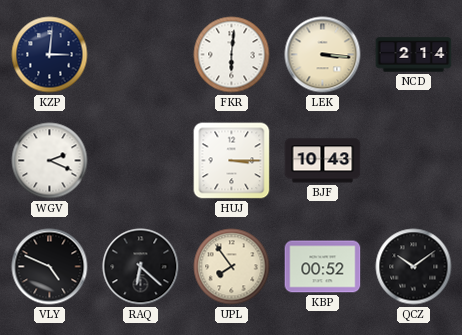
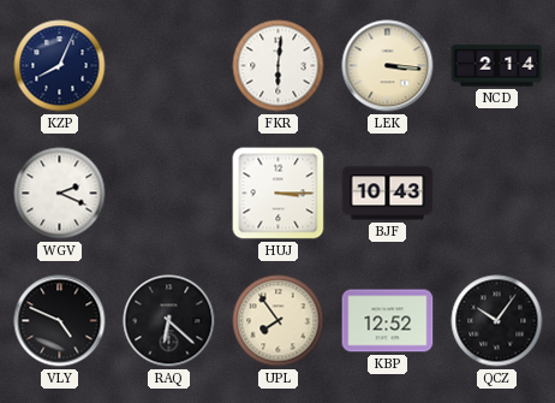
KZP: 3:01 -> 8:04
KBP: 00:52 -> 12:52
QCZ: 10:09 -> 10:06
